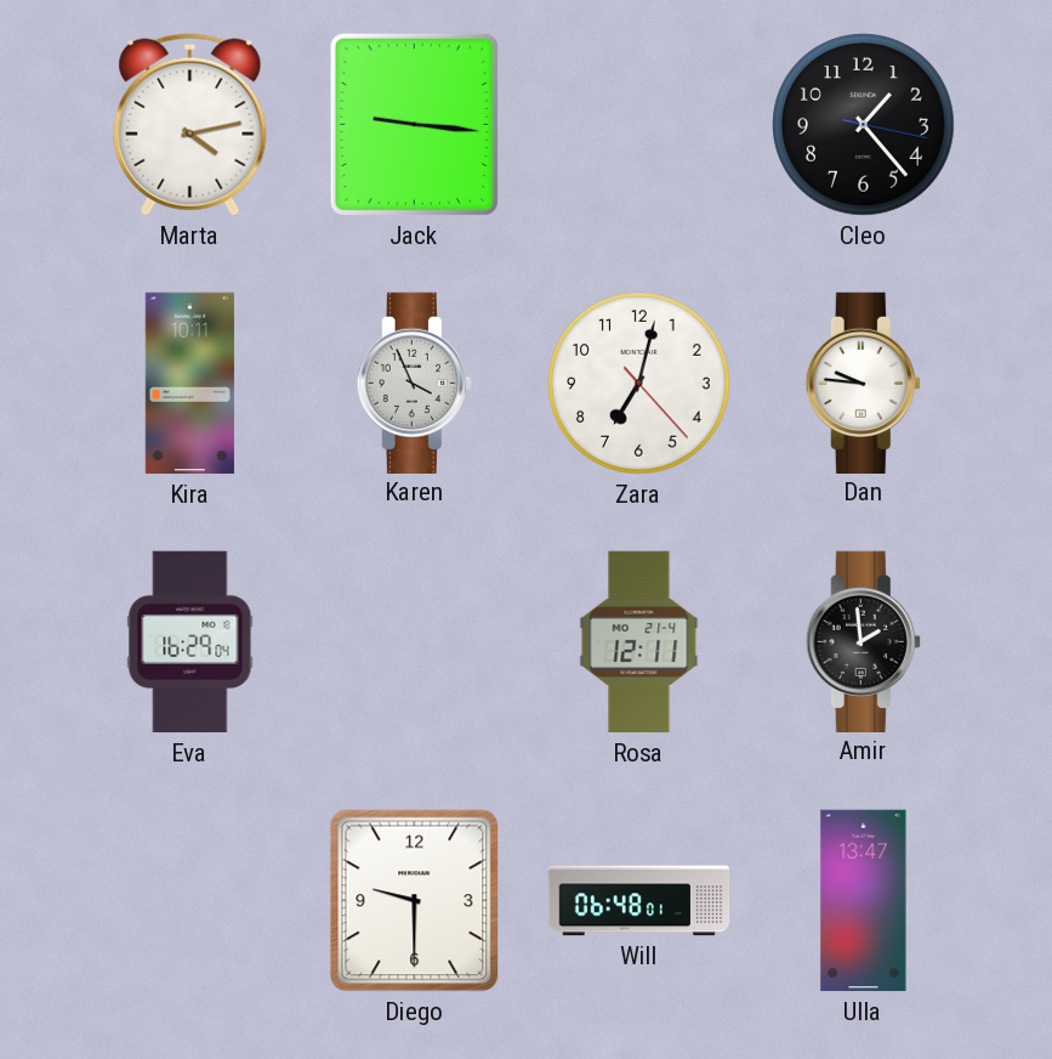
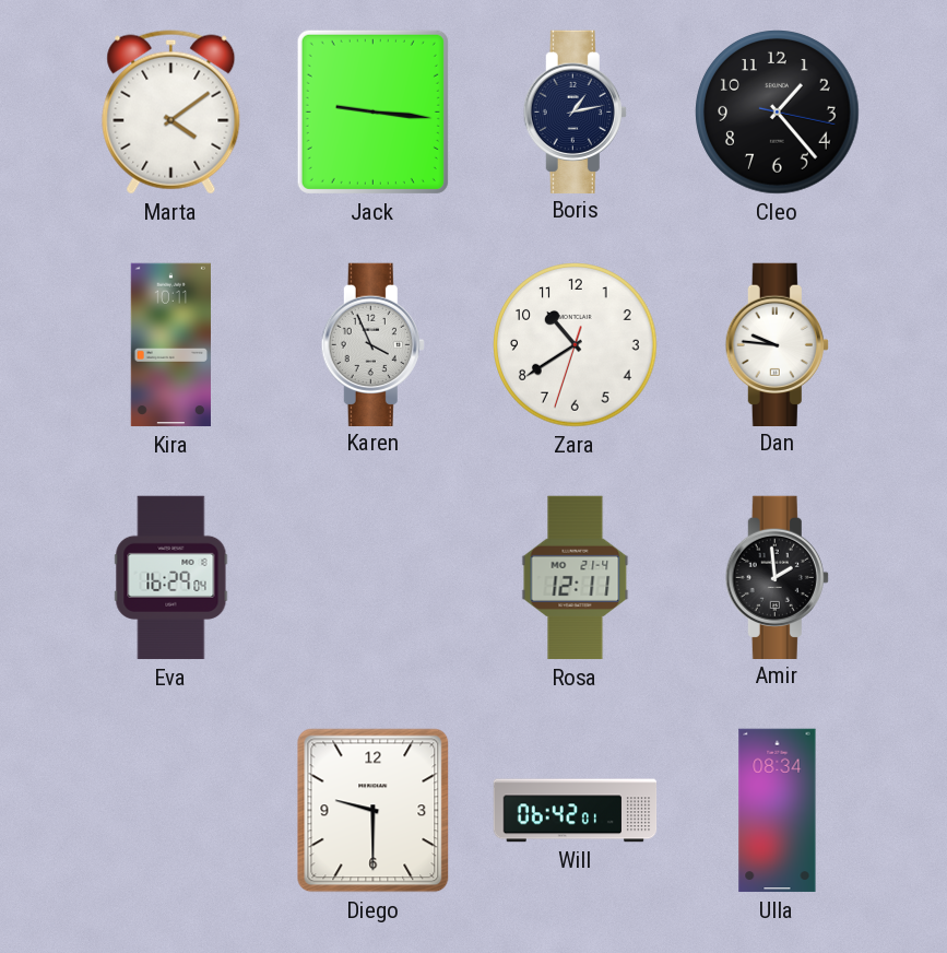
Marta: 4:13 -> 4:09
Boris: none -> 1:13
Zara: 7:02 -> 10:39
Will: 06:48 -> 06:42
Ulla: 13:47 -> 08:34
